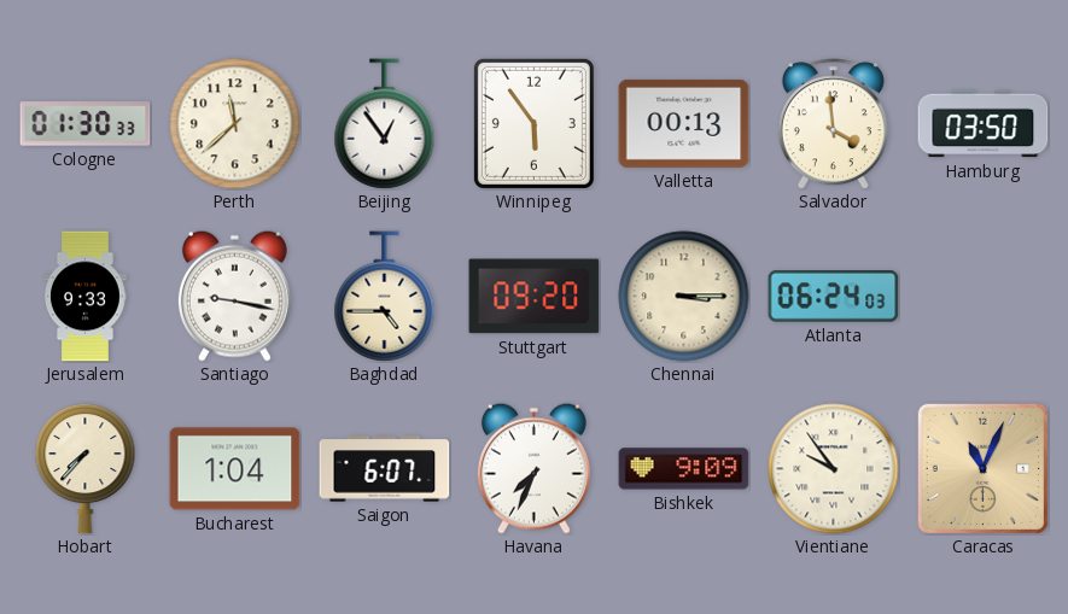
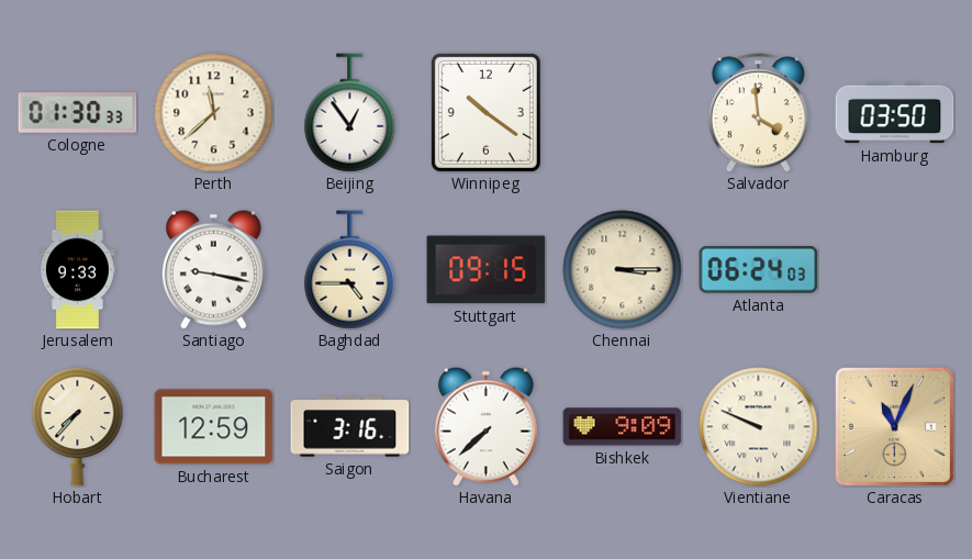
Winnipeg: 5:54 -> 10:21
Valletta: 00:13 -> none
Stuttgart: 09:20 -> 09:15
Bucharest: 1:04 -> 12:59
Saigon: 6:07 -> 3:16
Havana: 7:34 -> 7:38
Vientiane: 9:54 -> 9:49
